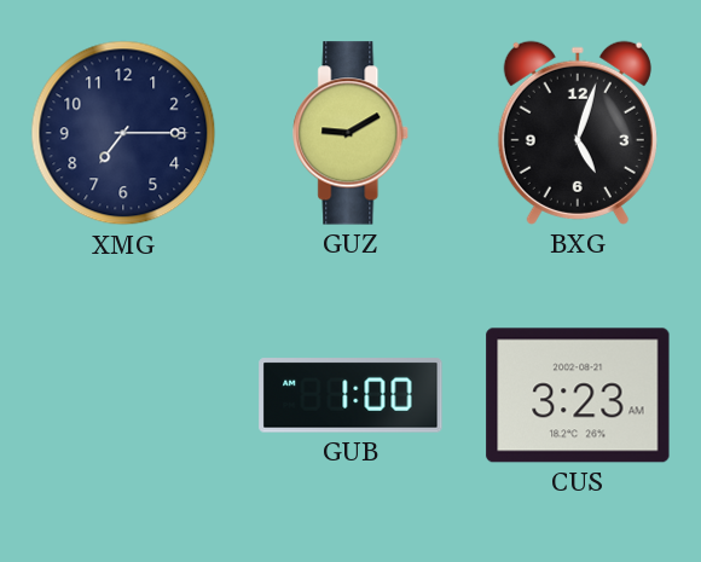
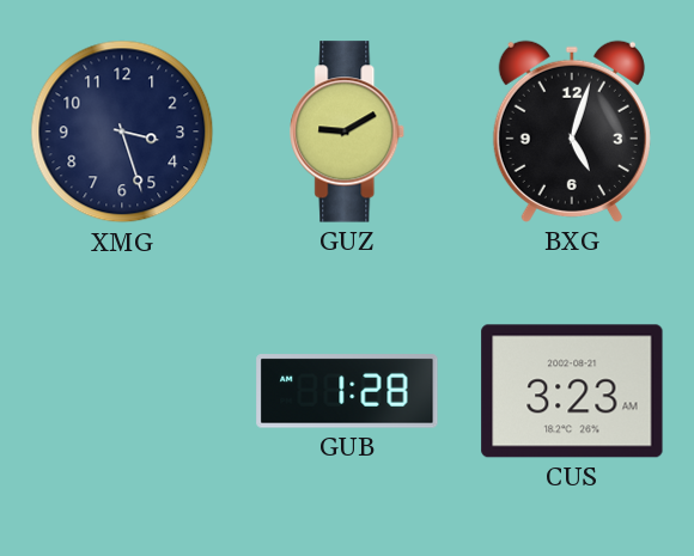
XMG: 7:15 -> 3:27
GUB: 1:00 -> 1:28
